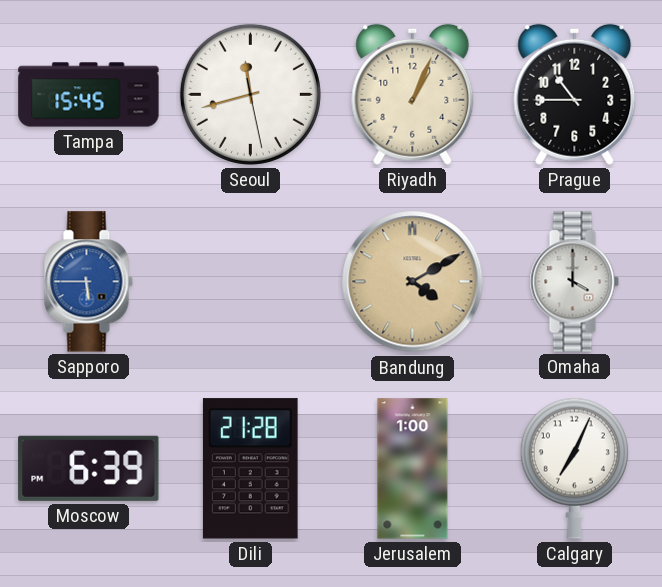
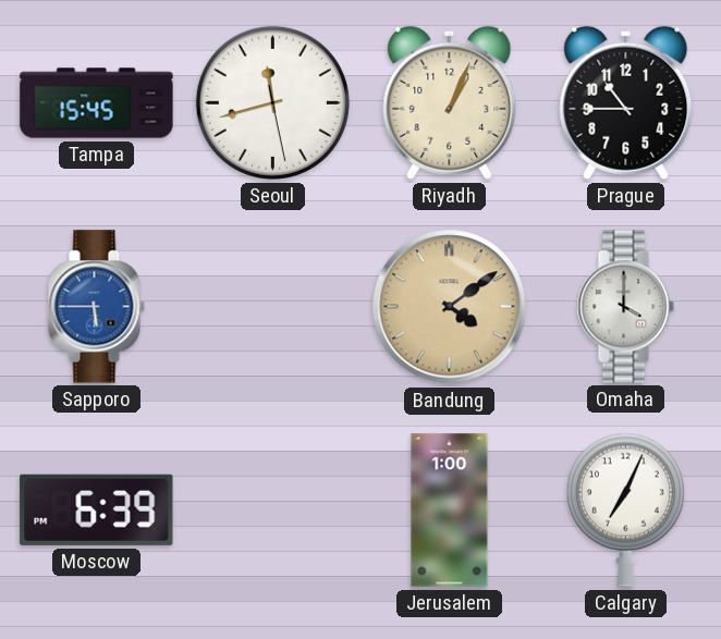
Bandung: 4:10 -> 4:09
Dili: 21:28 -> none
